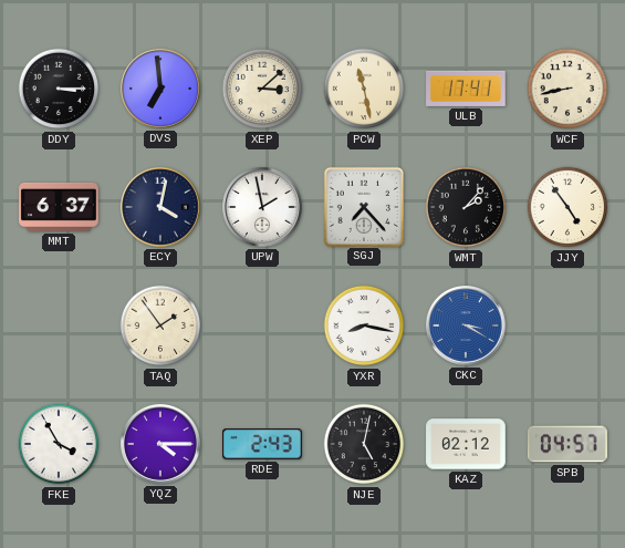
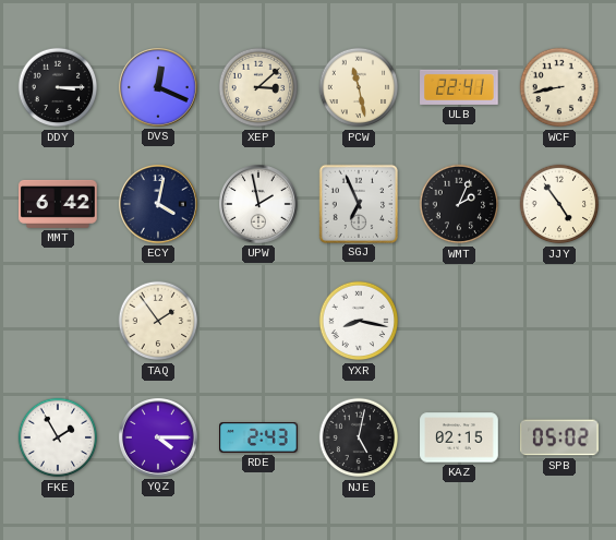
DVS: 6:59 -> 12:19
ULB: 17:41 -> 22:41
MMT: 6:37 -> 6:42
SGJ: 7:23 -> 6:56
WMT: 2:07 -> 2:04
CKC: 3:20 -> none
FKE: 3:55 -> 1:55
KAZ: 02:12 -> 02:15
SPB: 04:57 -> 05:02
